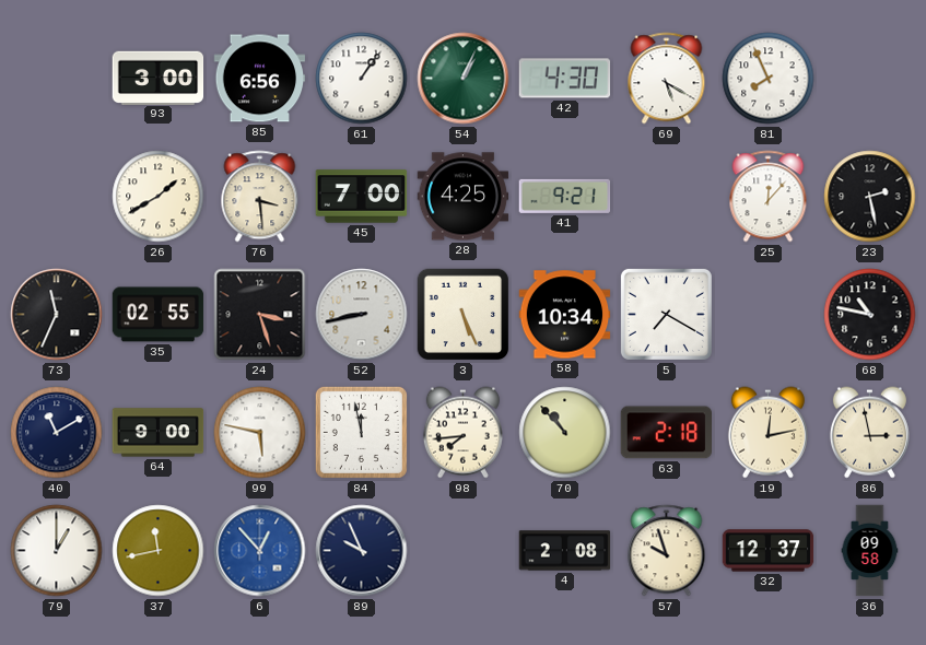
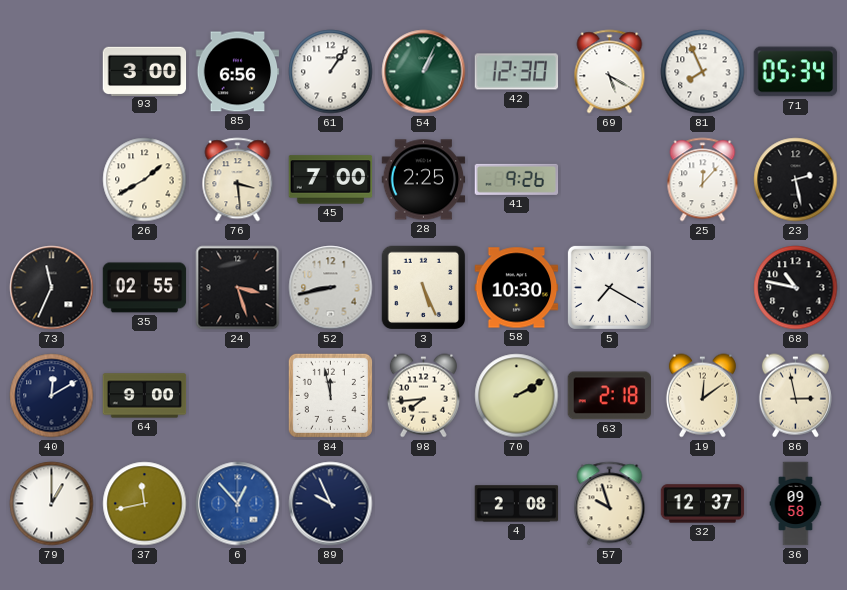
42: 4:30 -> 12:30
71: none -> 05:34
28: 4:25 -> 2:25
41: 9:21 -> 9:26
58: 10:34 -> 10:30
40: 11:10 -> 12:10
99: 5:47 -> none
70: 10:53 -> 2:10
19: 12:13 -> 12:09
